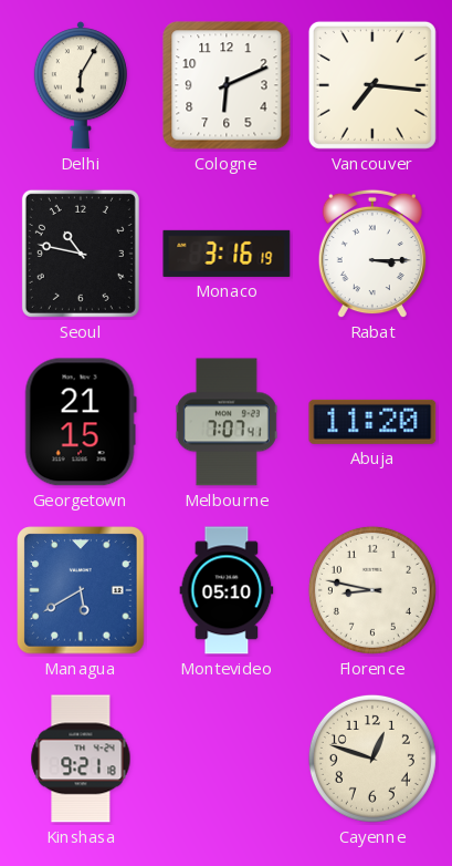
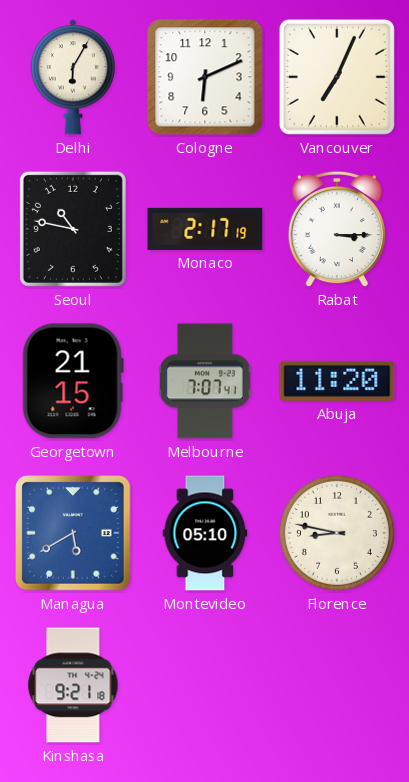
Vancouver: 7:16 -> 7:04
Monaco: 3:16 -> 2:17
Cayenne: 12:48 -> none
